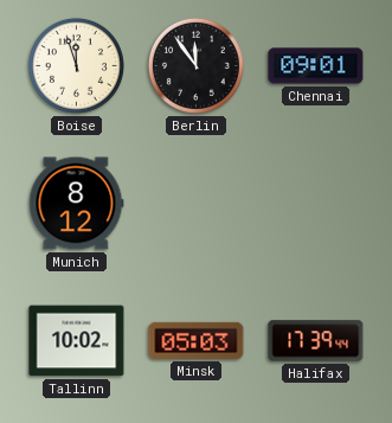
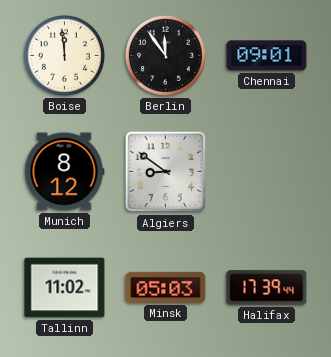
Boise: 11:57 -> 11:59
Algiers: none -> 8:51
Tallinn: 10:02 -> 11:02
